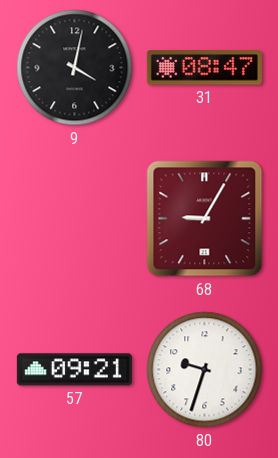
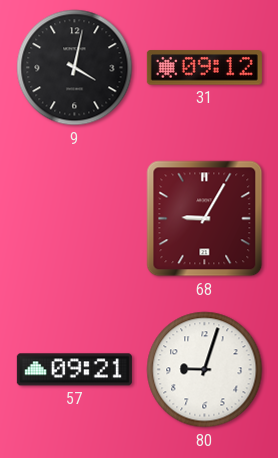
31: 08:47 -> 09:12
80: 9:33 -> 9:03
